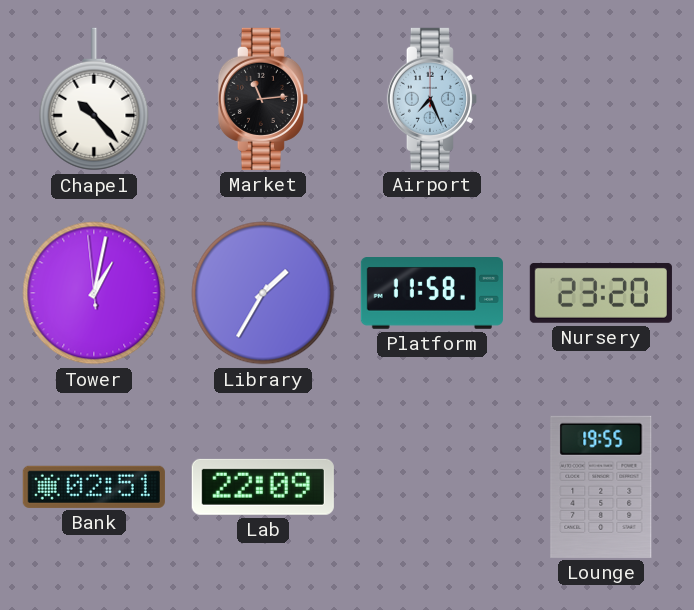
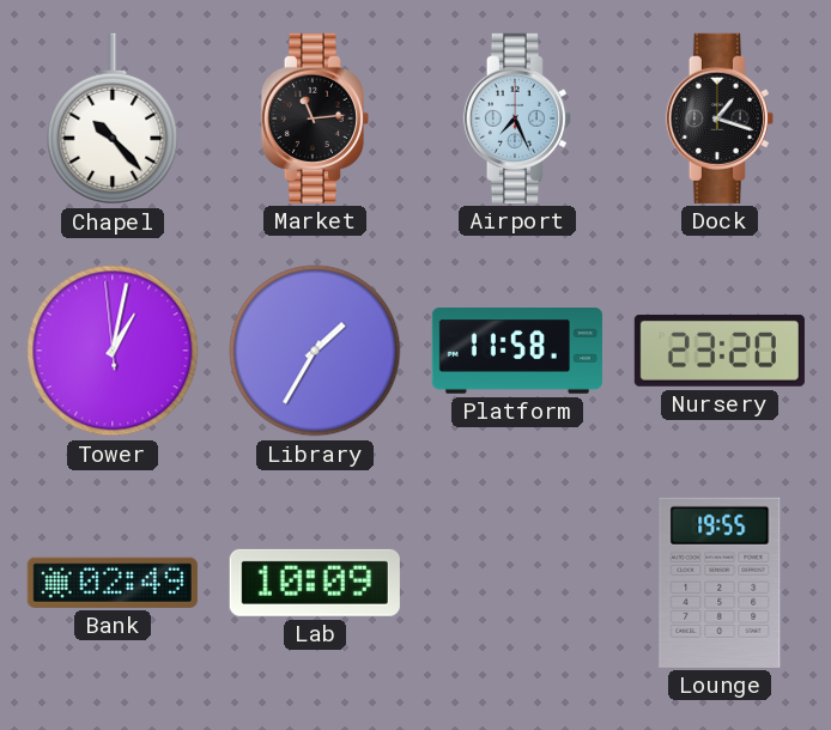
Dock: none -> 1:18
Bank: 02:51 -> 02:49
Lab: 22:09 -> 10:09
